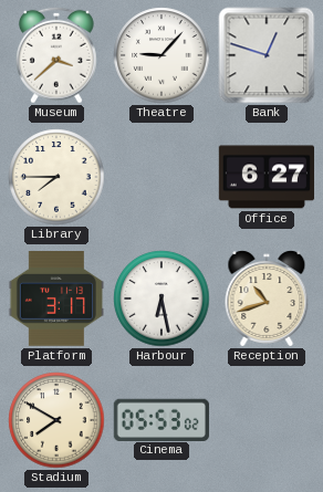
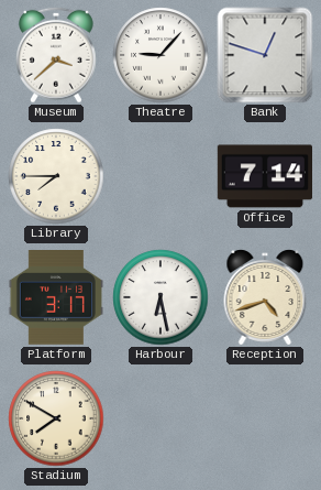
Office: 6:27 -> 7:14
Reception: 10:42 -> 4:42
Cinema: 05:53 -> none
